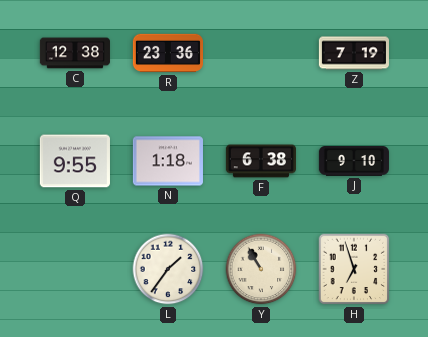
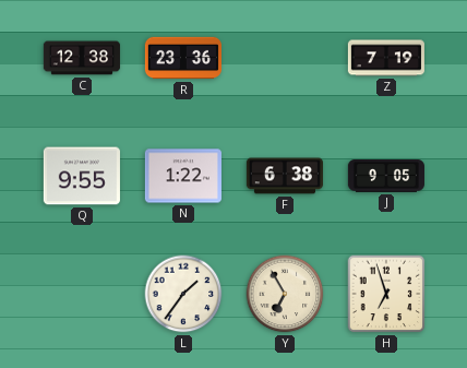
N: 1:18 -> 1:22
J: 9:10 -> 9:05
Y: 10:55 -> 6:55
